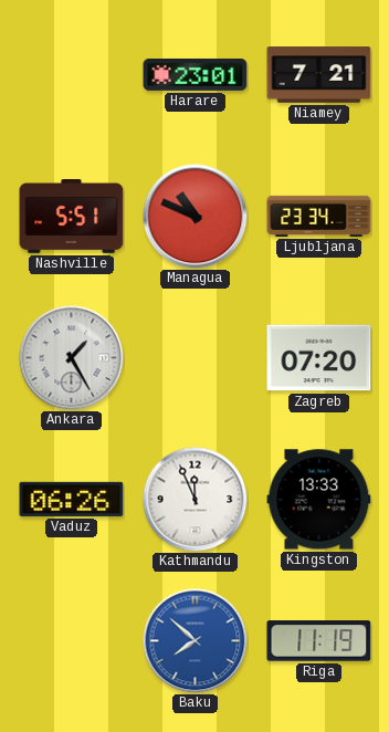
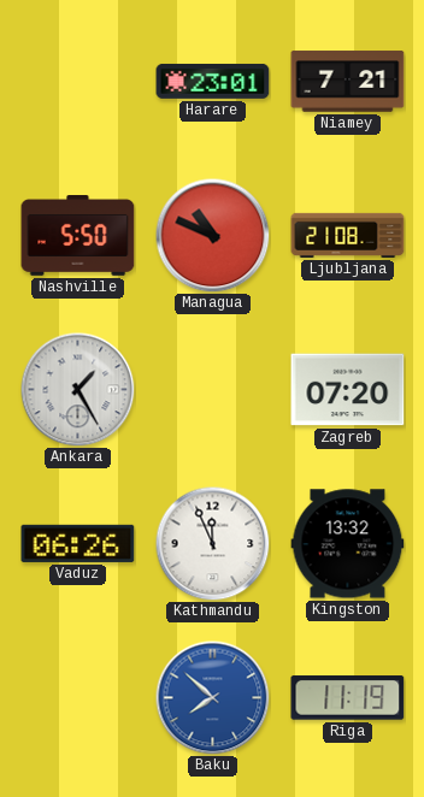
Nashville: 5:51 -> 5:50
Ljubljana: 23:34 -> 21:08
Kingston: 13:33 -> 13:32
